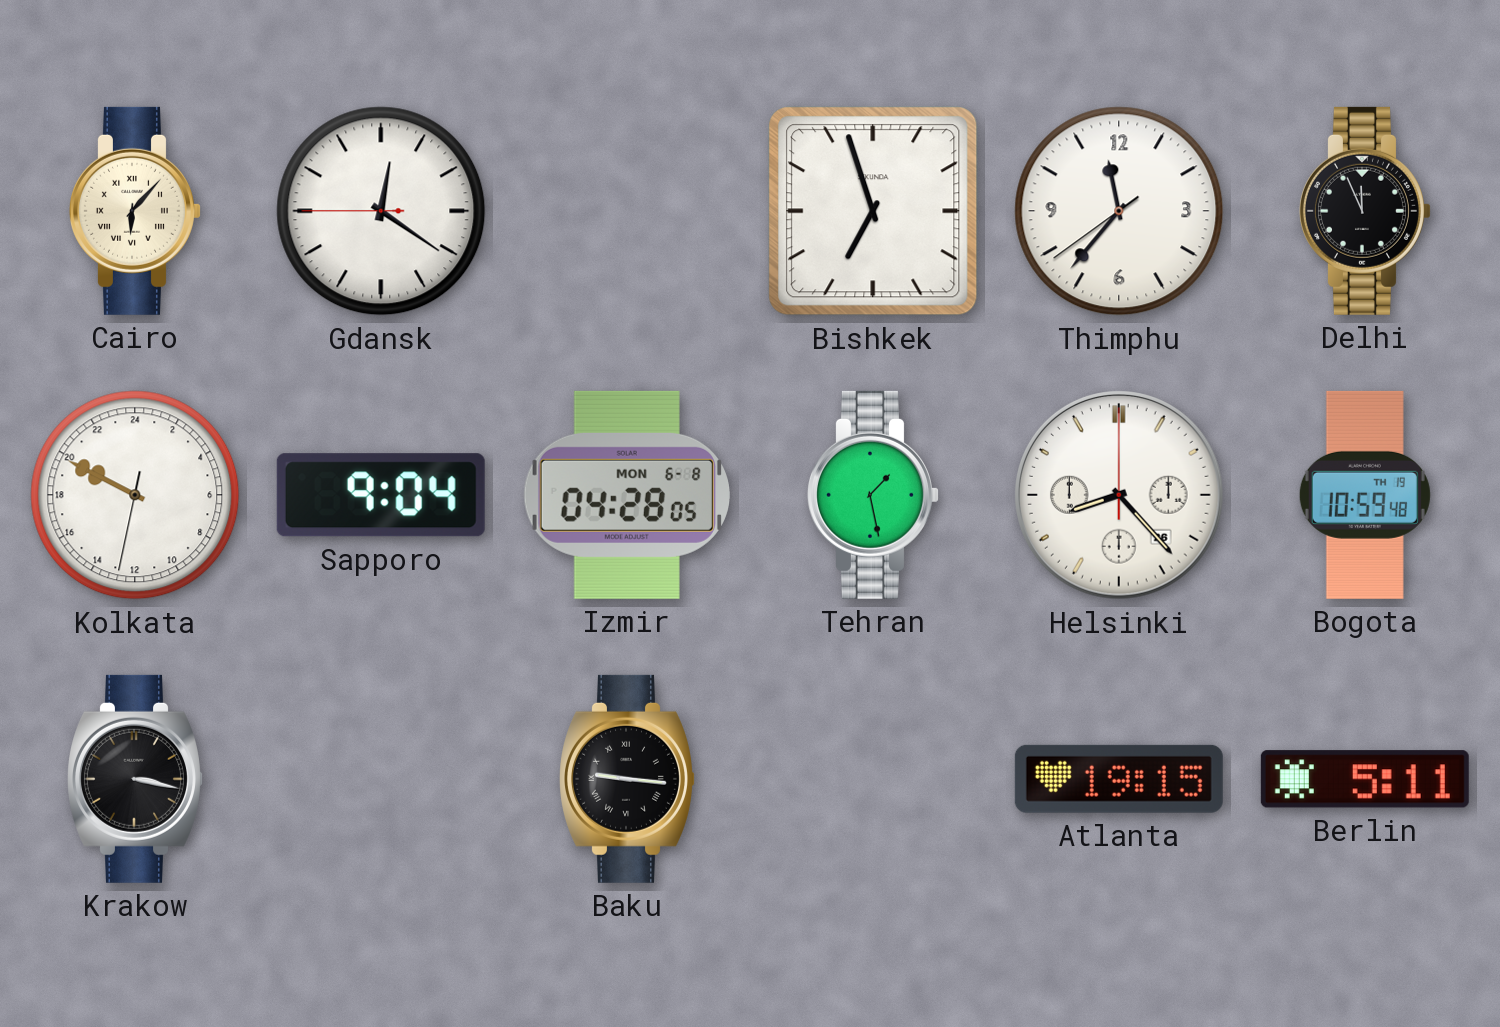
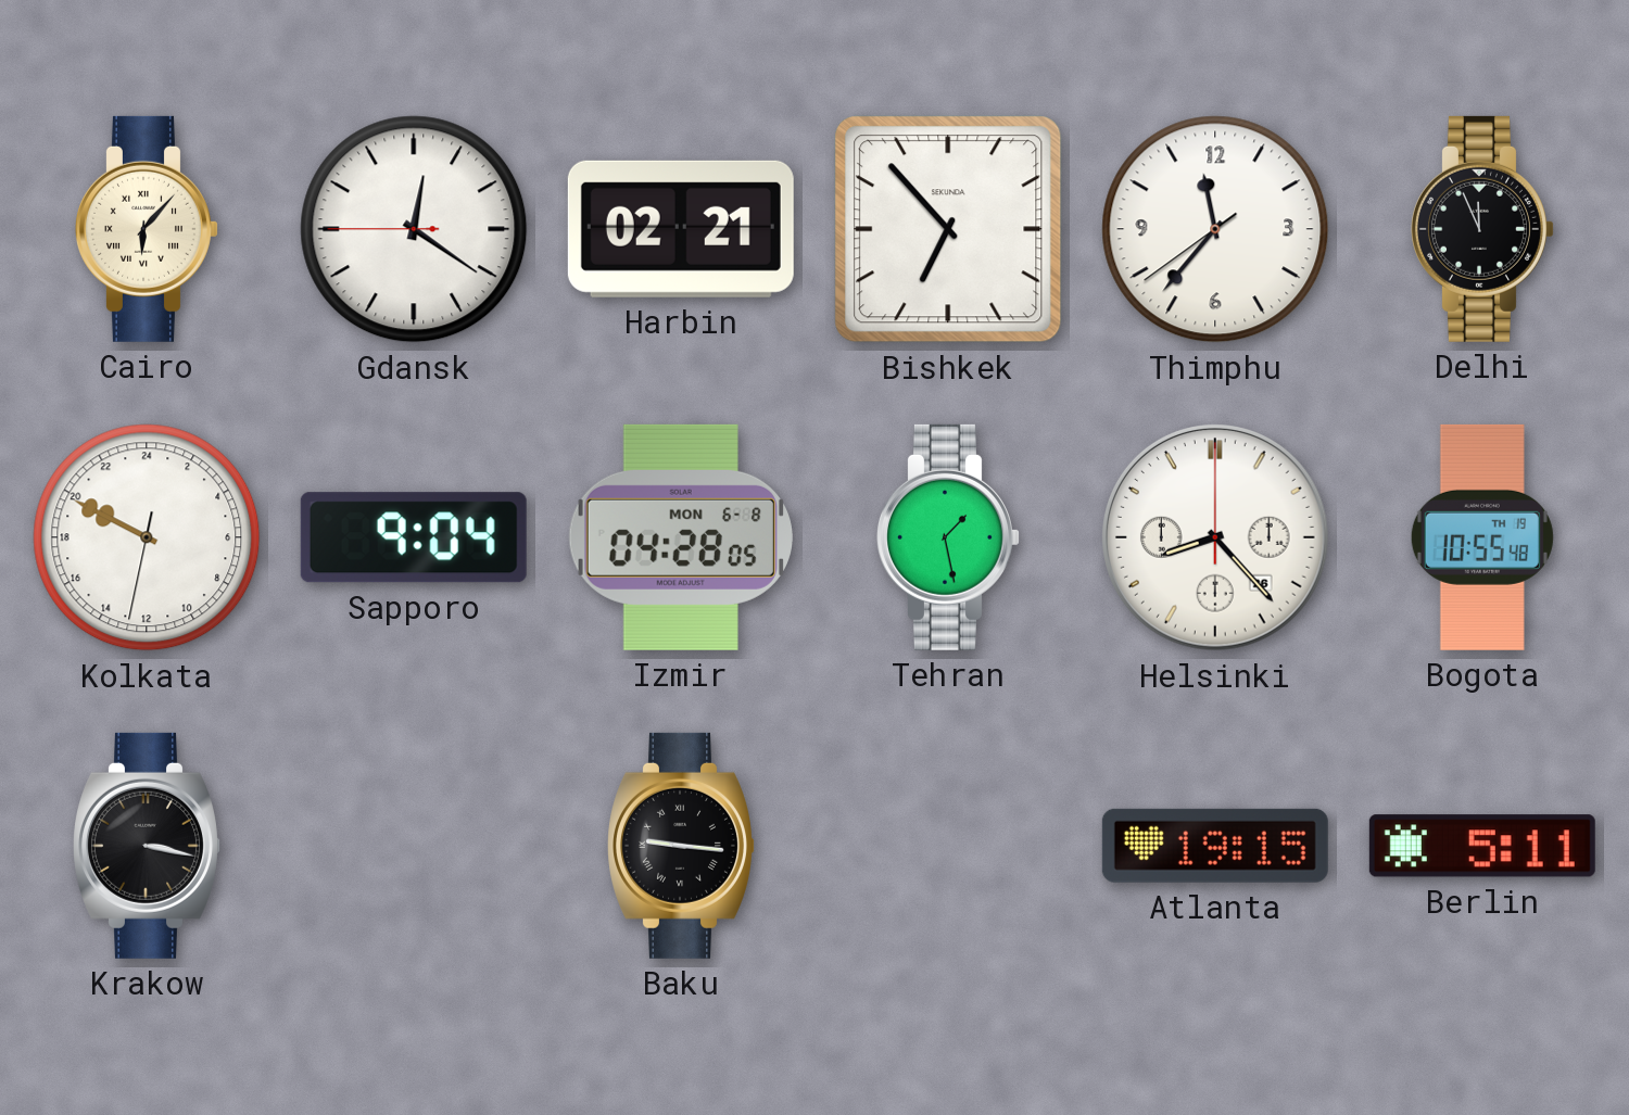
Harbin: none -> 02:21
Bishkek: 6:57 -> 6:53
Bogota: 10:59 -> 10:55
